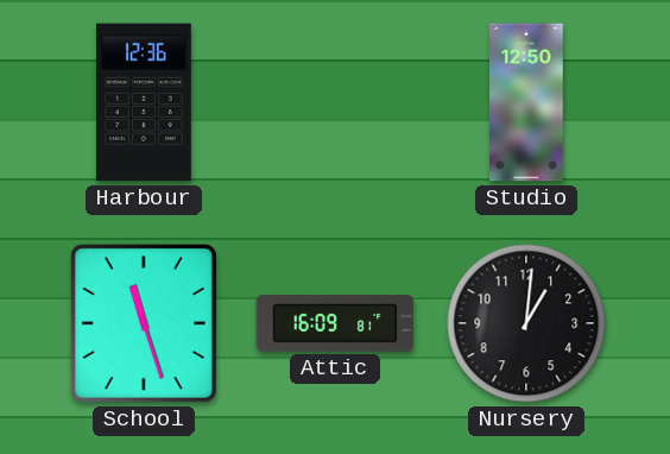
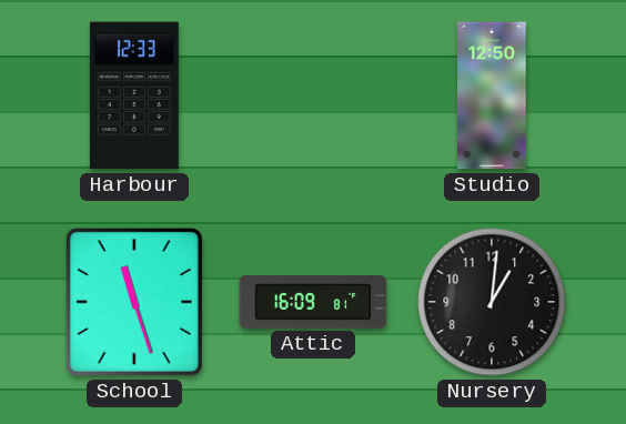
Harbour: 12:36 -> 12:33
